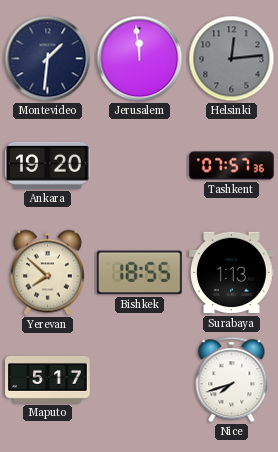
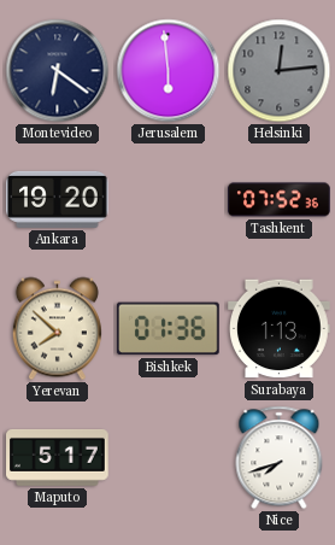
Montevideo: 1:31 -> 6:21
Jerusalem: 11:59 -> 5:59
Tashkent: 07:57 -> 07:52
Bishkek: 18:55 -> 01:36
